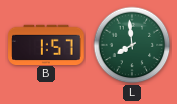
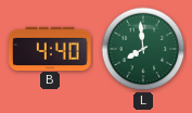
B: 1:57 -> 4:40
